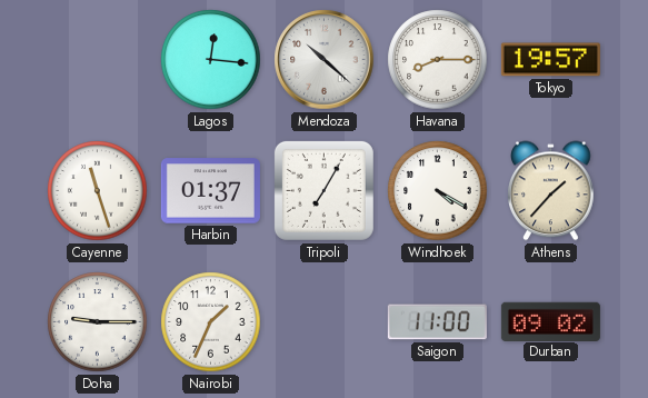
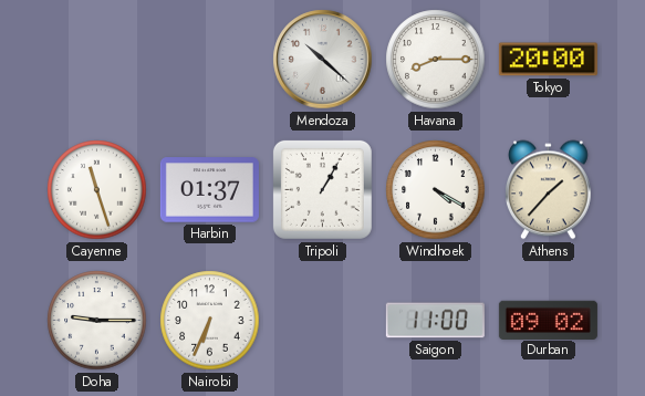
Lagos: 12:16 -> none
Tokyo: 19:57 -> 20:00
Tripoli: 7:05 -> 1:05
Nairobi: 1:34 -> 6:34
